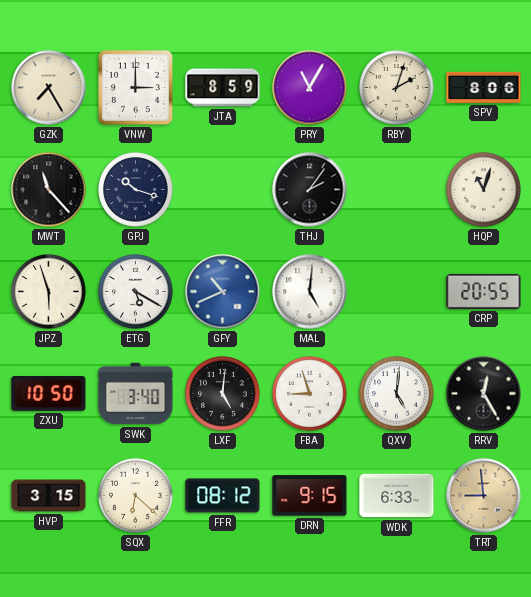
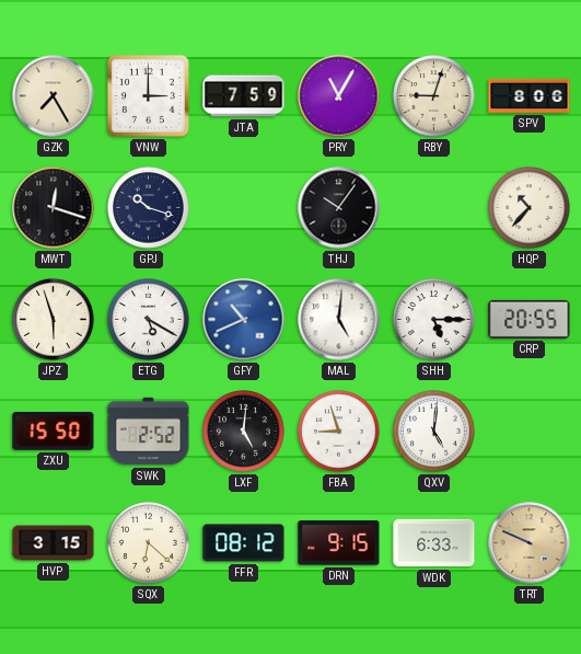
JTA: 8:59 -> 7:59
RBY: 2:03 -> 9:03
MWT: 11:23 -> 12:18
THJ: 2:06 -> 10:06
HQP: 11:03 -> 10:37
SHH: none -> 5:15
ZXU: 10:50 -> 15:50
SWK: 3:40 -> 2:52
RRV: 12:25 -> none
TRT: 8:59 -> 9:49
